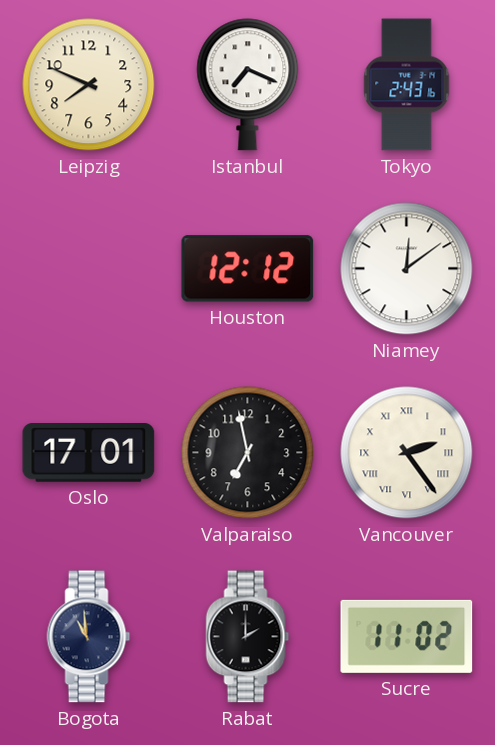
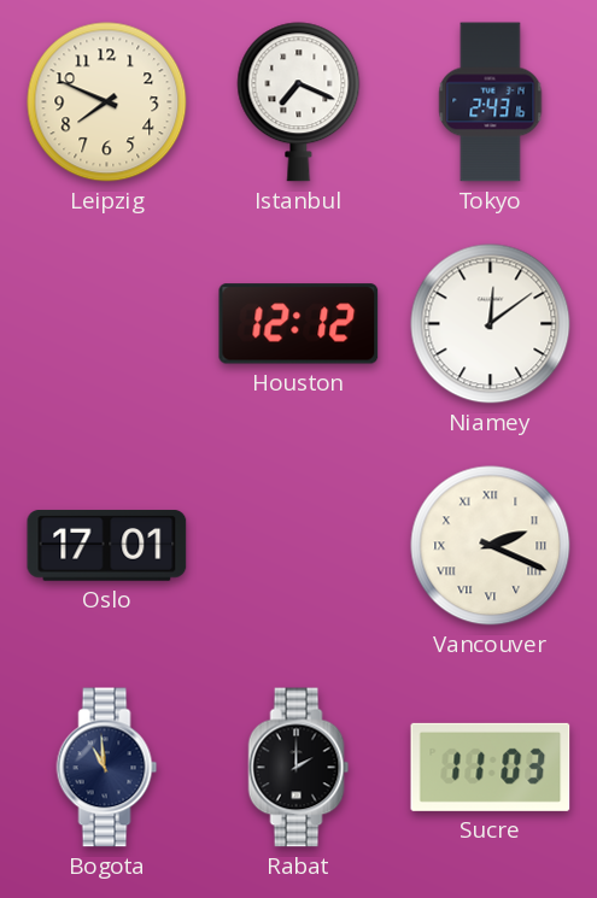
Valparaiso: 6:58 -> none
Vancouver: 2:24 -> 2:19
Sucre: 11:02 -> 11:03
